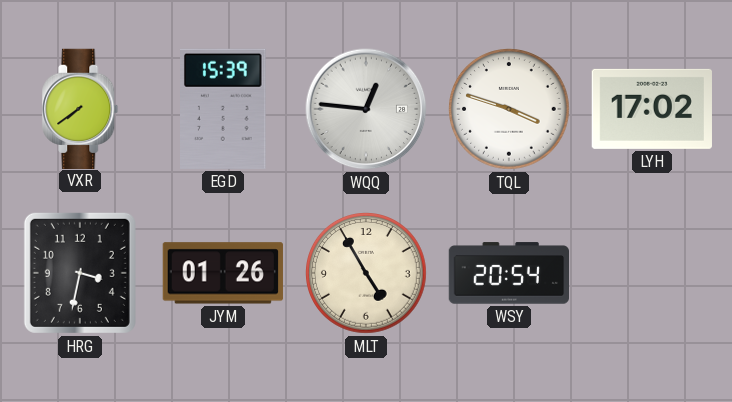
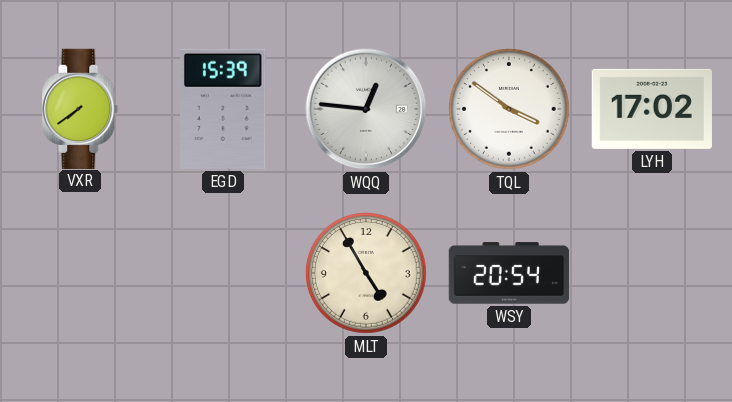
TQL: 3:48 -> 3:51
HRG: 3:32 -> none
JYM: 01:26 -> none
